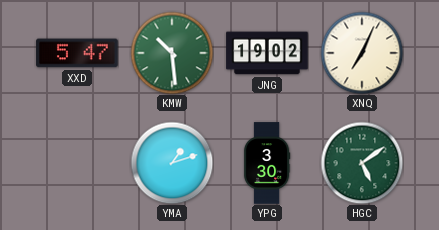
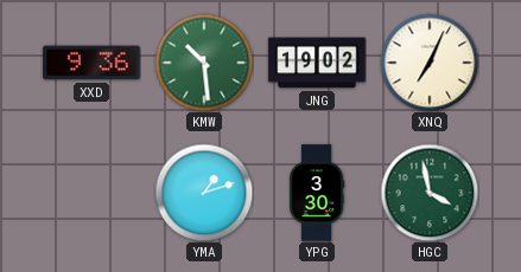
XXD: 5:47 -> 9:36
HGC: 5:09 -> 3:58
